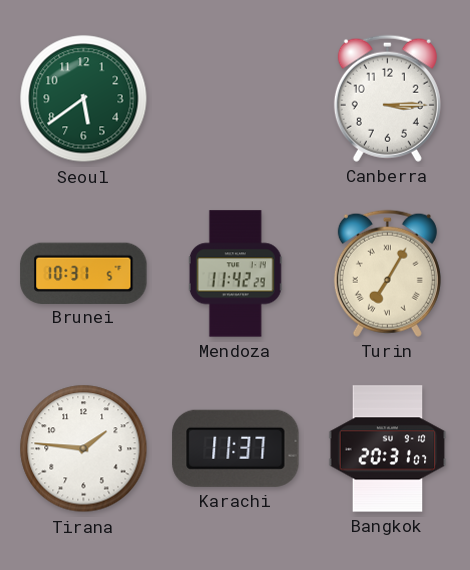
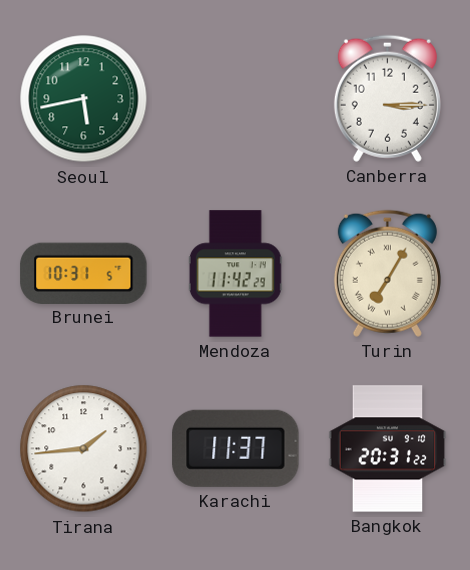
Seoul: 5:39 -> 5:43
Tirana: 1:46 -> 1:44
Bangkok: 20:31:07 -> 20:31:22
